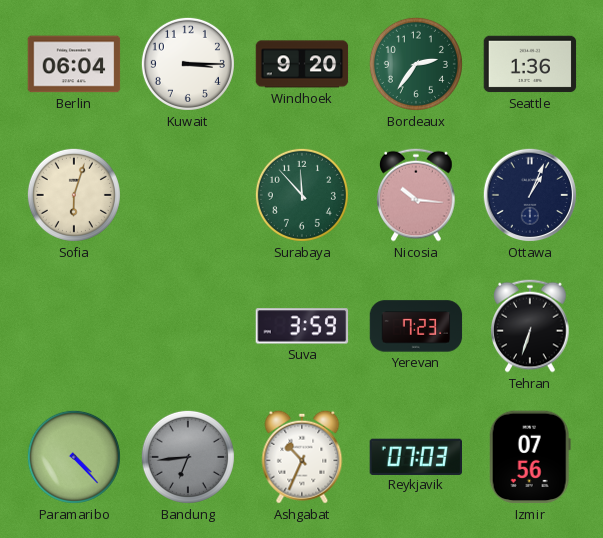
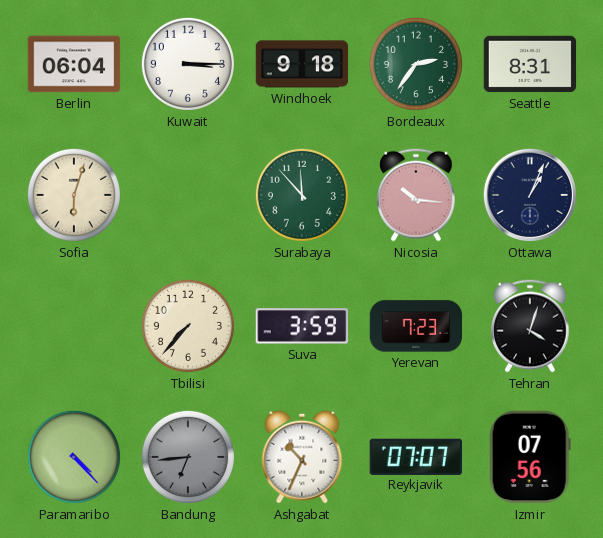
Windhoek: 9:20 -> 9:18
Seattle: 1:36 -> 8:31
Tbilisi: none -> 7:37
Tehran: 6:33 -> 4:03
Reykjavik: 07:03 -> 07:07
